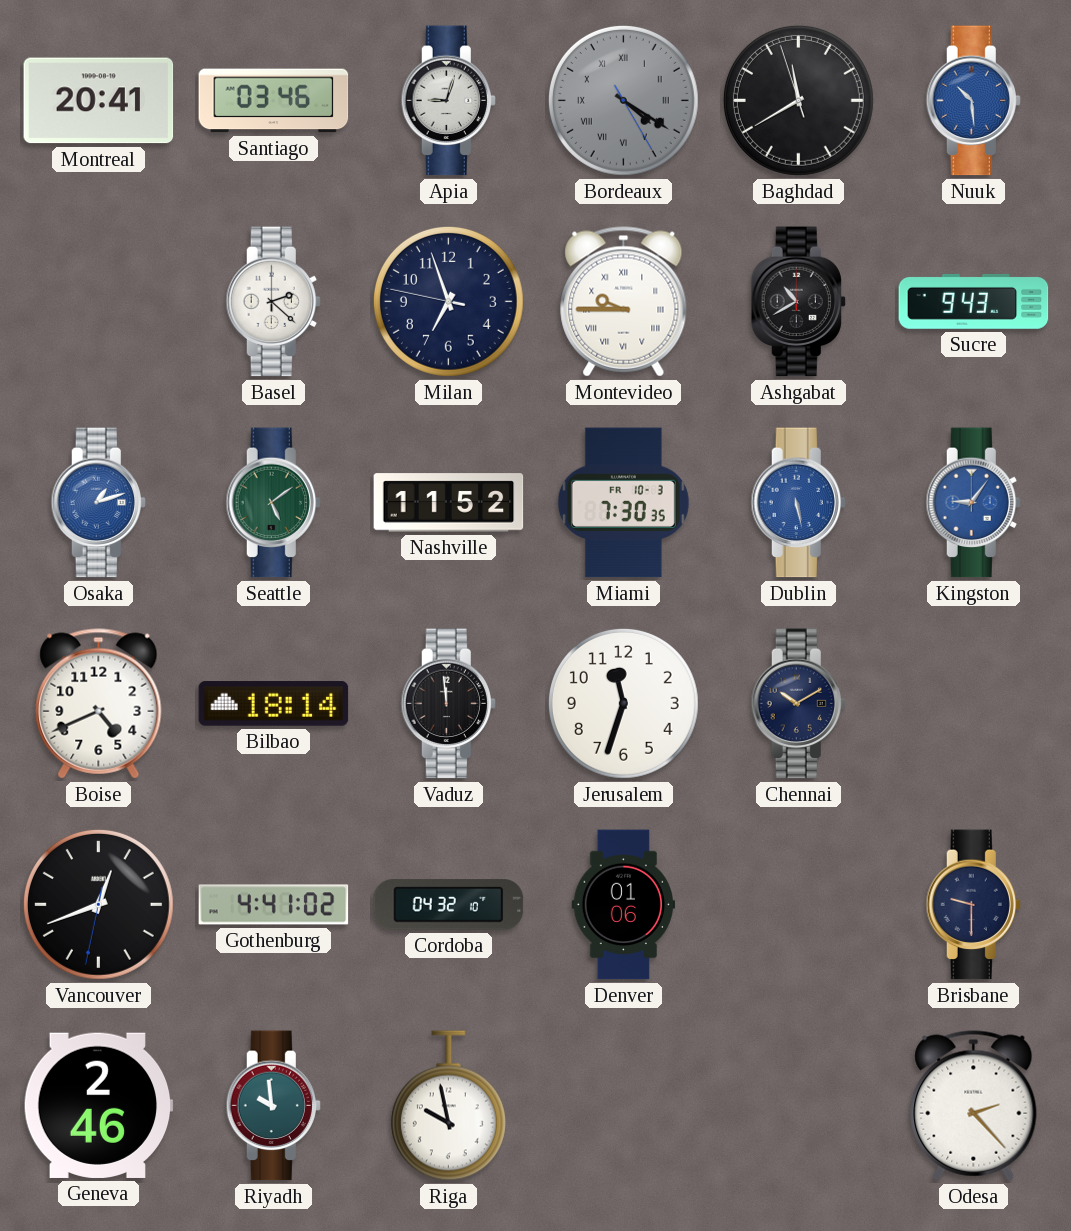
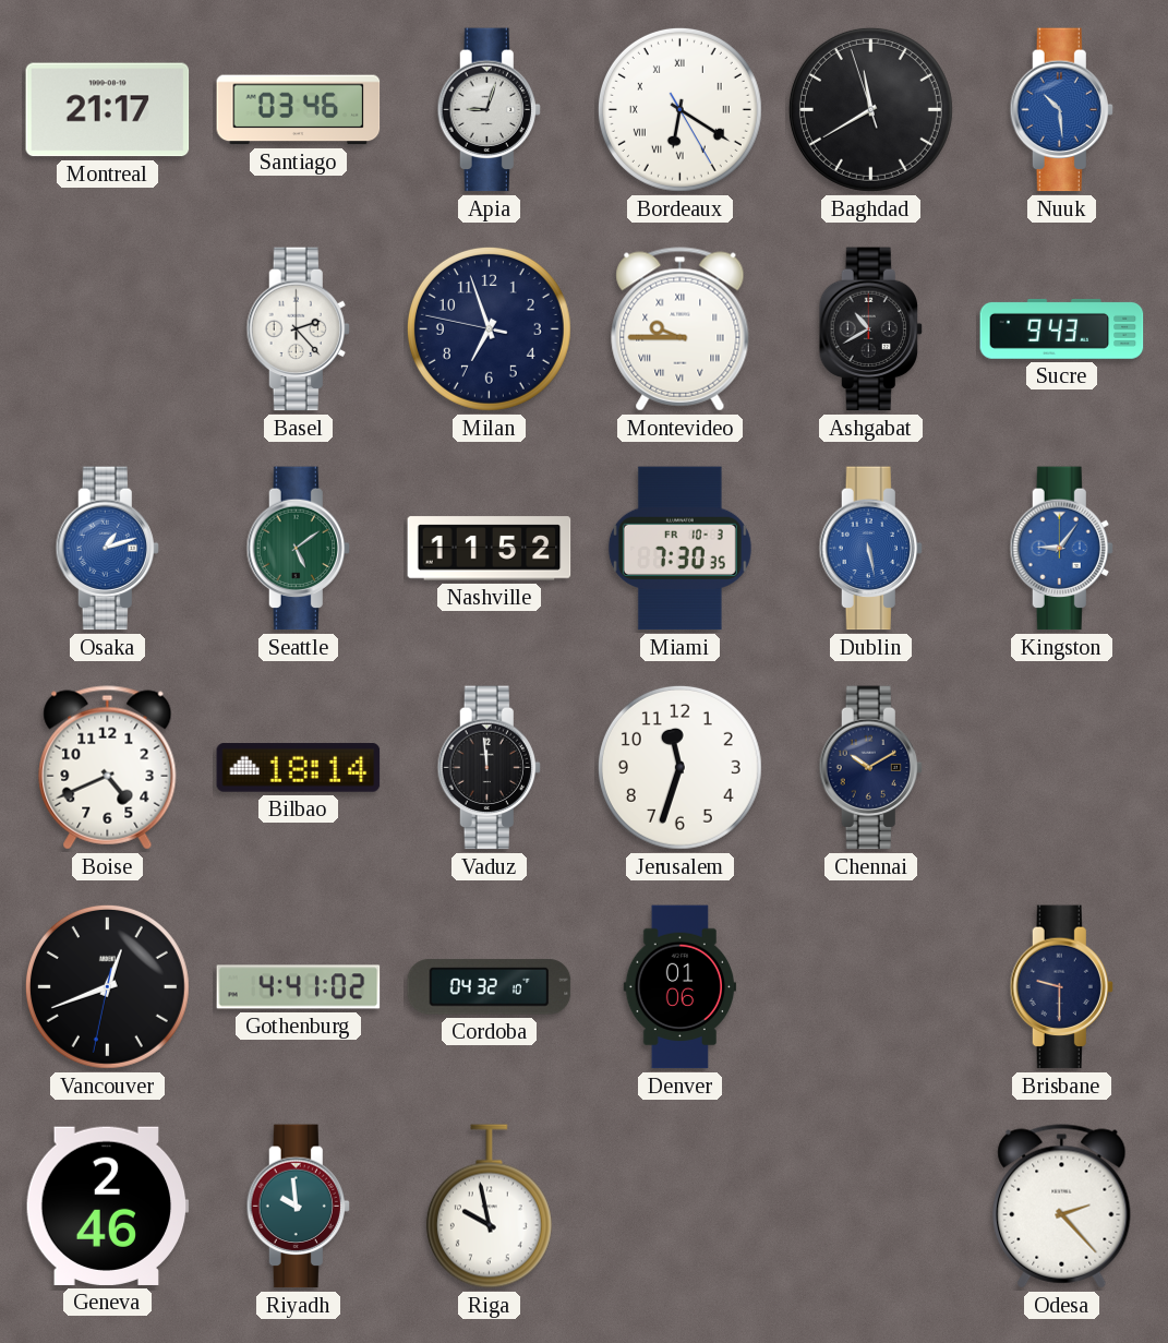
Montreal: 20:41 -> 21:17
Bordeaux: 4:20 -> 6:20
Bordeaux dial: grey -> white
Basel: 2:22 -> 2:23
